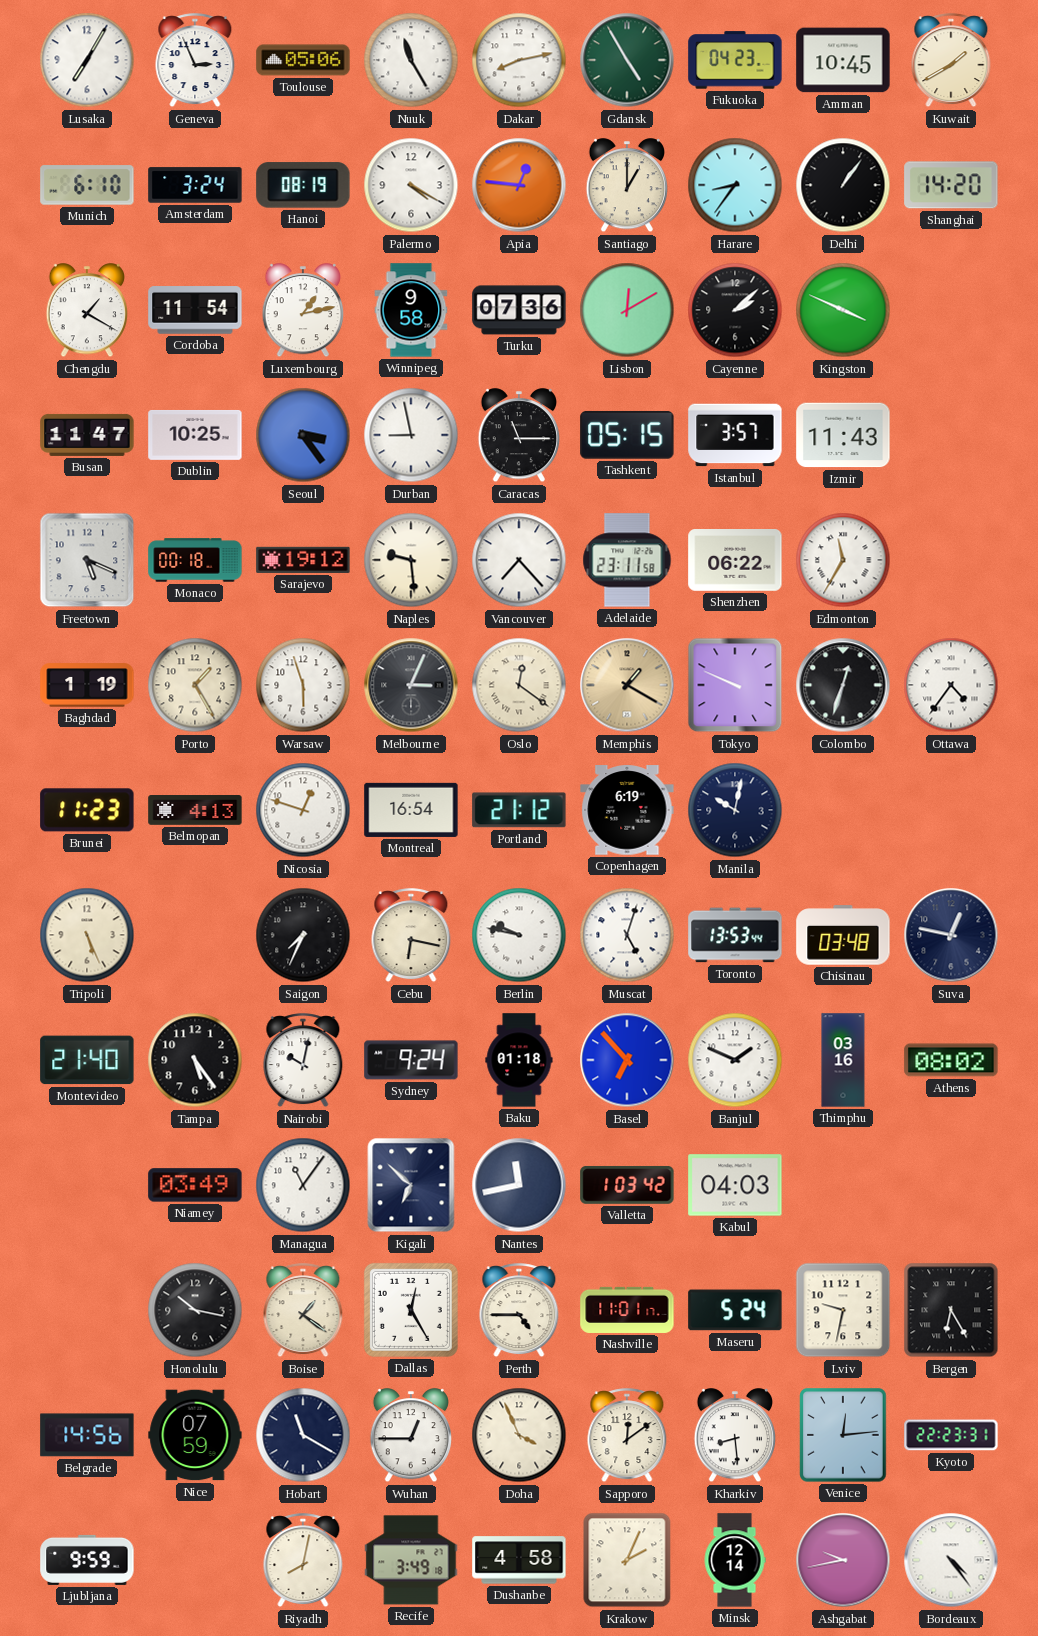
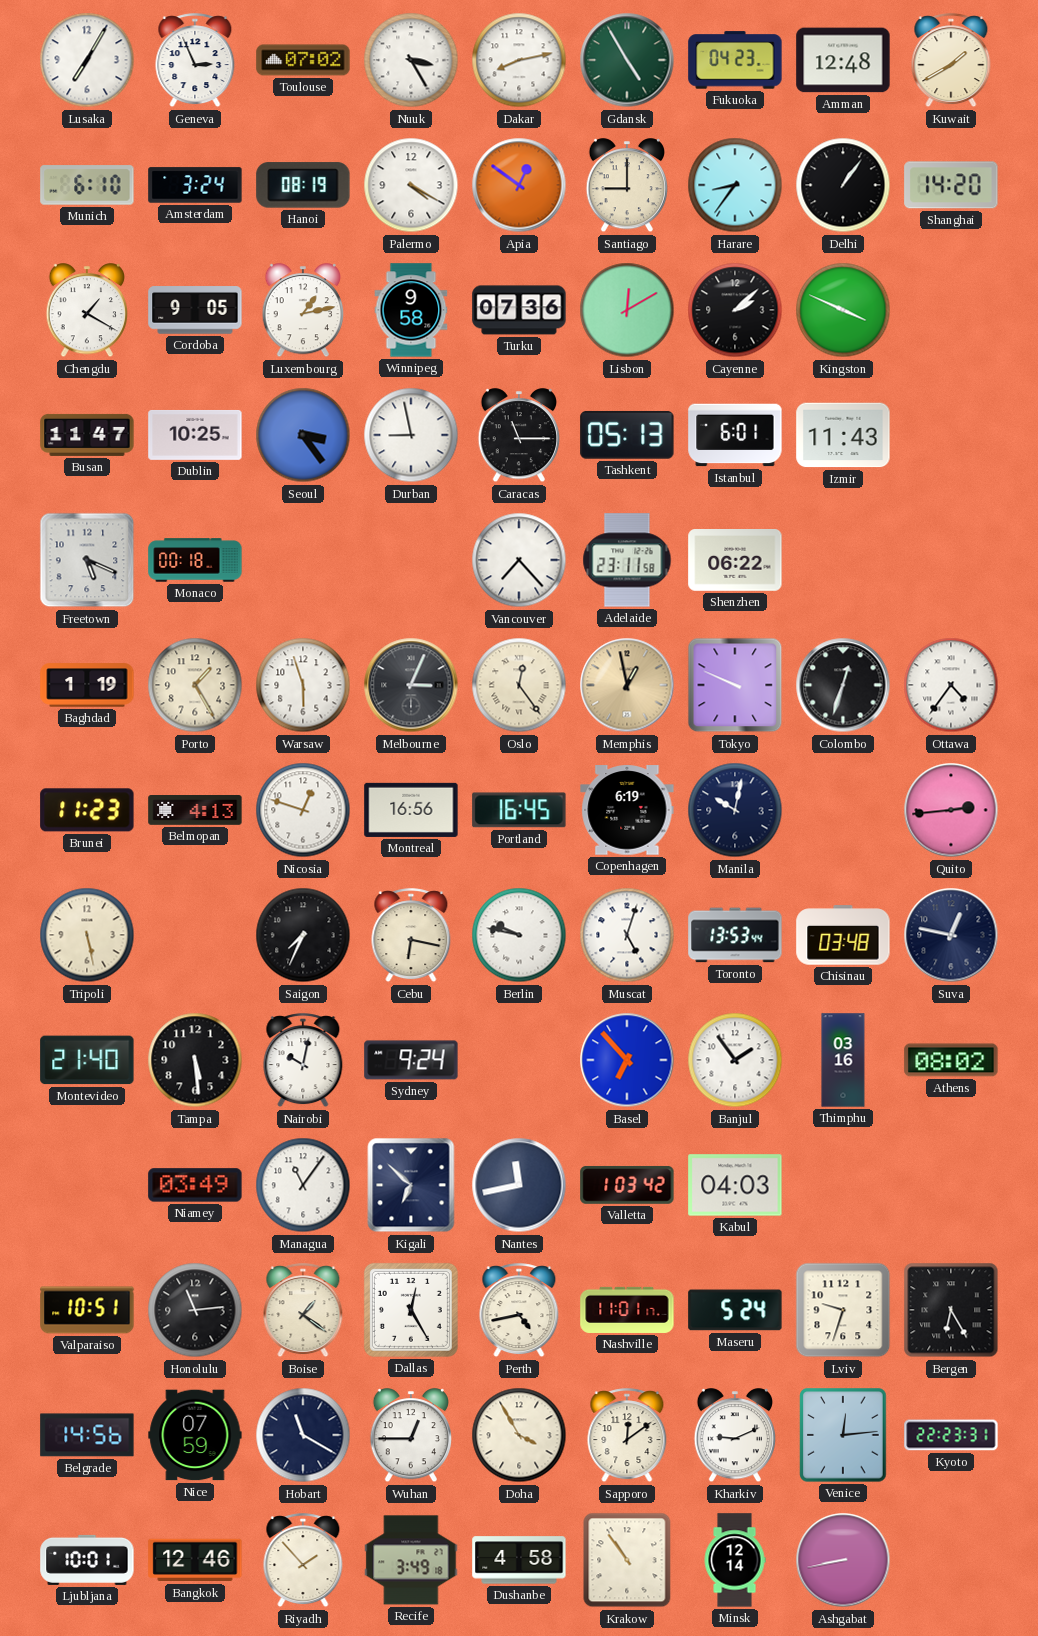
Toulouse: 05:06 -> 07:02
Nuuk: 11:25 -> 3:25
Amman: 10:45 -> 12:48
Apia: 12:46 -> 12:51
Santiago: 1:00 -> 9:00
Cordoba: 11:54 -> 9:05
Tashkent: 05:15 -> 05:13
Istanbul: 3:57 -> 6:01
Sarajevo: 19:12 -> none
Naples: 9:29 -> none
Edmonton: 11:35 -> none
Oslo: 12:21 -> 12:24
Memphis: 1:20 -> 12:58
Montreal: 16:54 -> 16:56
Portland: 21:12 -> 16:45
Quito: none -> 2:44
Tripoli: 5:26 -> 5:28
Tampa: 5:24 -> 5:29
Baku: 01:18 -> none
Banjul: 1:49 -> 1:54
Valparaiso: none -> 10:51
Honolulu: 10:17 -> 11:14
Perth: 4:45 -> 4:43
Lviv: 9:32 -> 9:33
Doha: 3:56 -> 3:55
Kharkiv: 8:29 -> 9:11
Ljubljana: 9:59 -> 10:01
Bangkok: none -> 12:46
Riyadh: 8:02 -> 1:53
Krakow: 2:04 -> 10:54
Ashgabat: 9:43 -> 8:43
Bordeaux: 4:24 -> none
